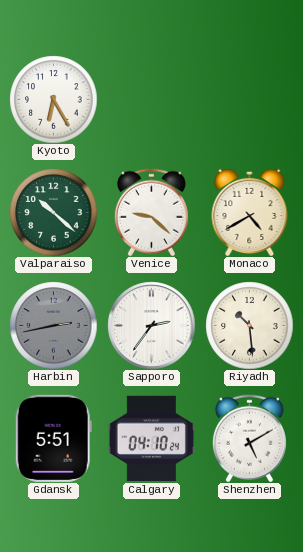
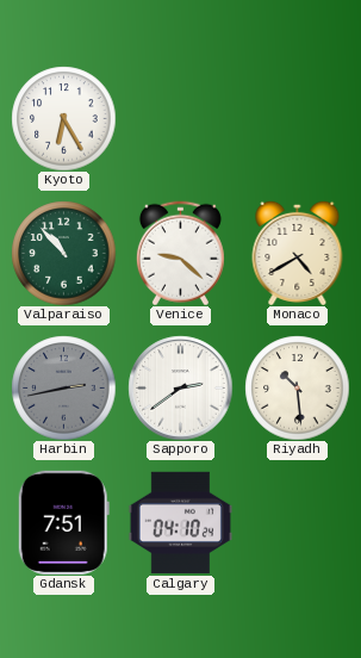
Valparaiso: 10:22 -> 10:53
Sapporo: 2:36 -> 2:39
Gdansk: 5:51 -> 7:51
Shenzhen: 5:10 -> none
